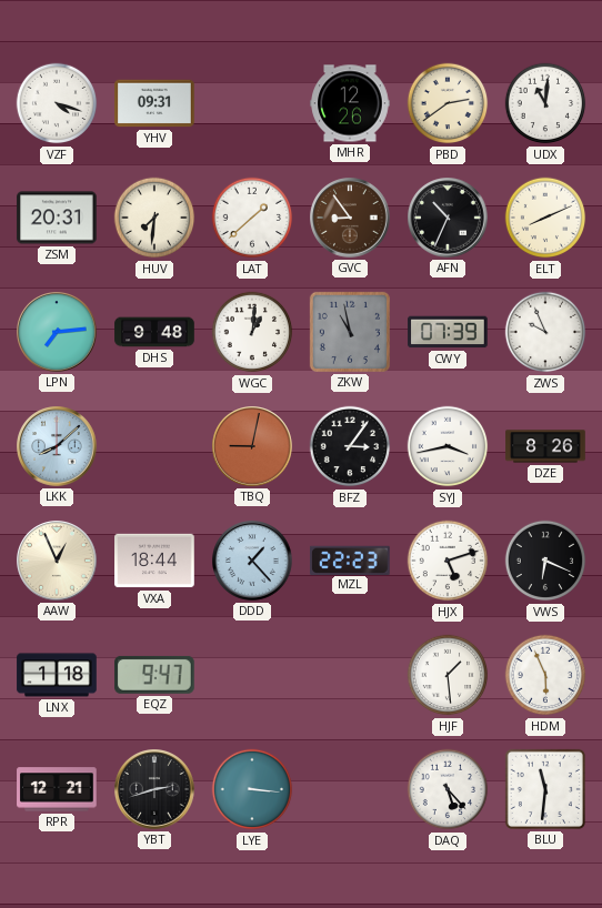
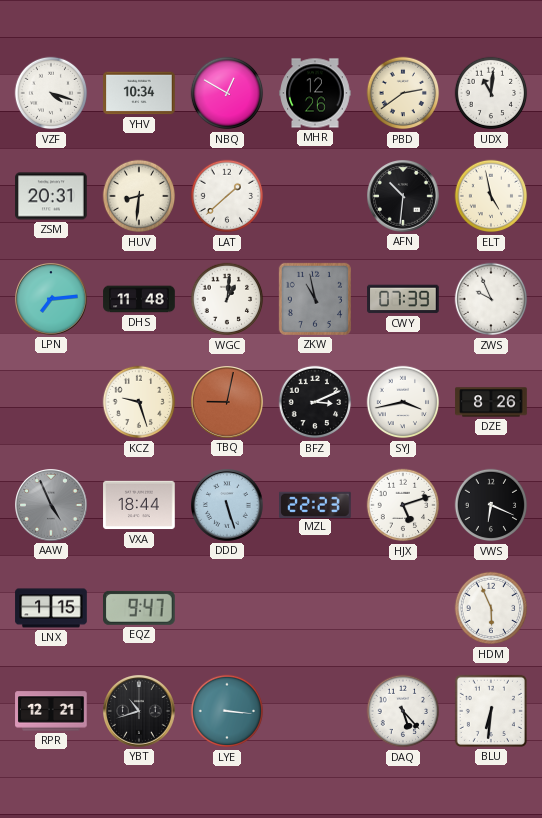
YHV: 09:31 -> 10:34
NBQ: none -> 12:50
HUV: 7:31 -> 8:31
GVC: 8:54 -> none
AFN: 10:34 -> 10:31
ELT: 8:11 -> 4:58
DHS: 9:48 -> 11:48
LKK: 8:08 -> none
KCZ: none -> 9:27
BFZ: 3:06 -> 3:11
AAW: 12:56 -> 4:56
AAW dial: cream -> grey
DDD: 1:23 -> 5:27
LNX: 1:18 -> 1:15
HJF: 1:29 -> none
YBT: 2:42 -> 10:42
BLU: 11:31 -> 6:31
